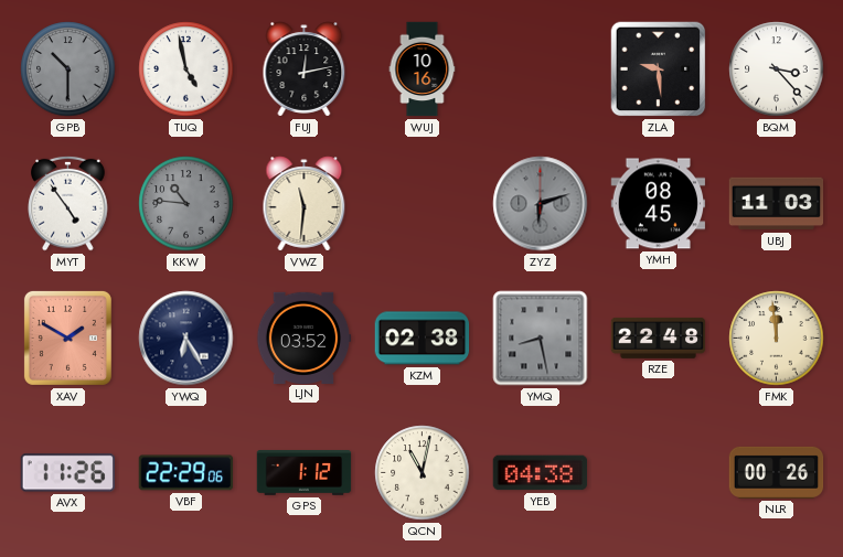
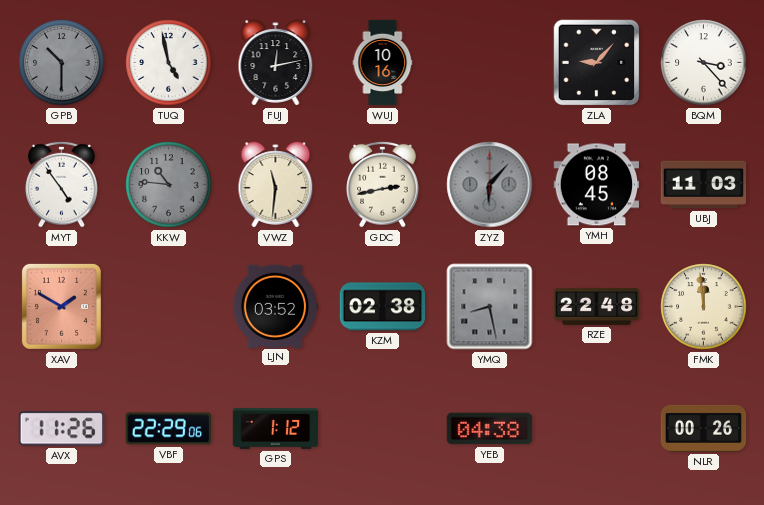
ZLA: 9:29 -> 9:07
GDC: none -> 2:43
ZYZ: 6:12 -> 6:07
YWQ: 6:25 -> none
QCN: 11:02 -> none
